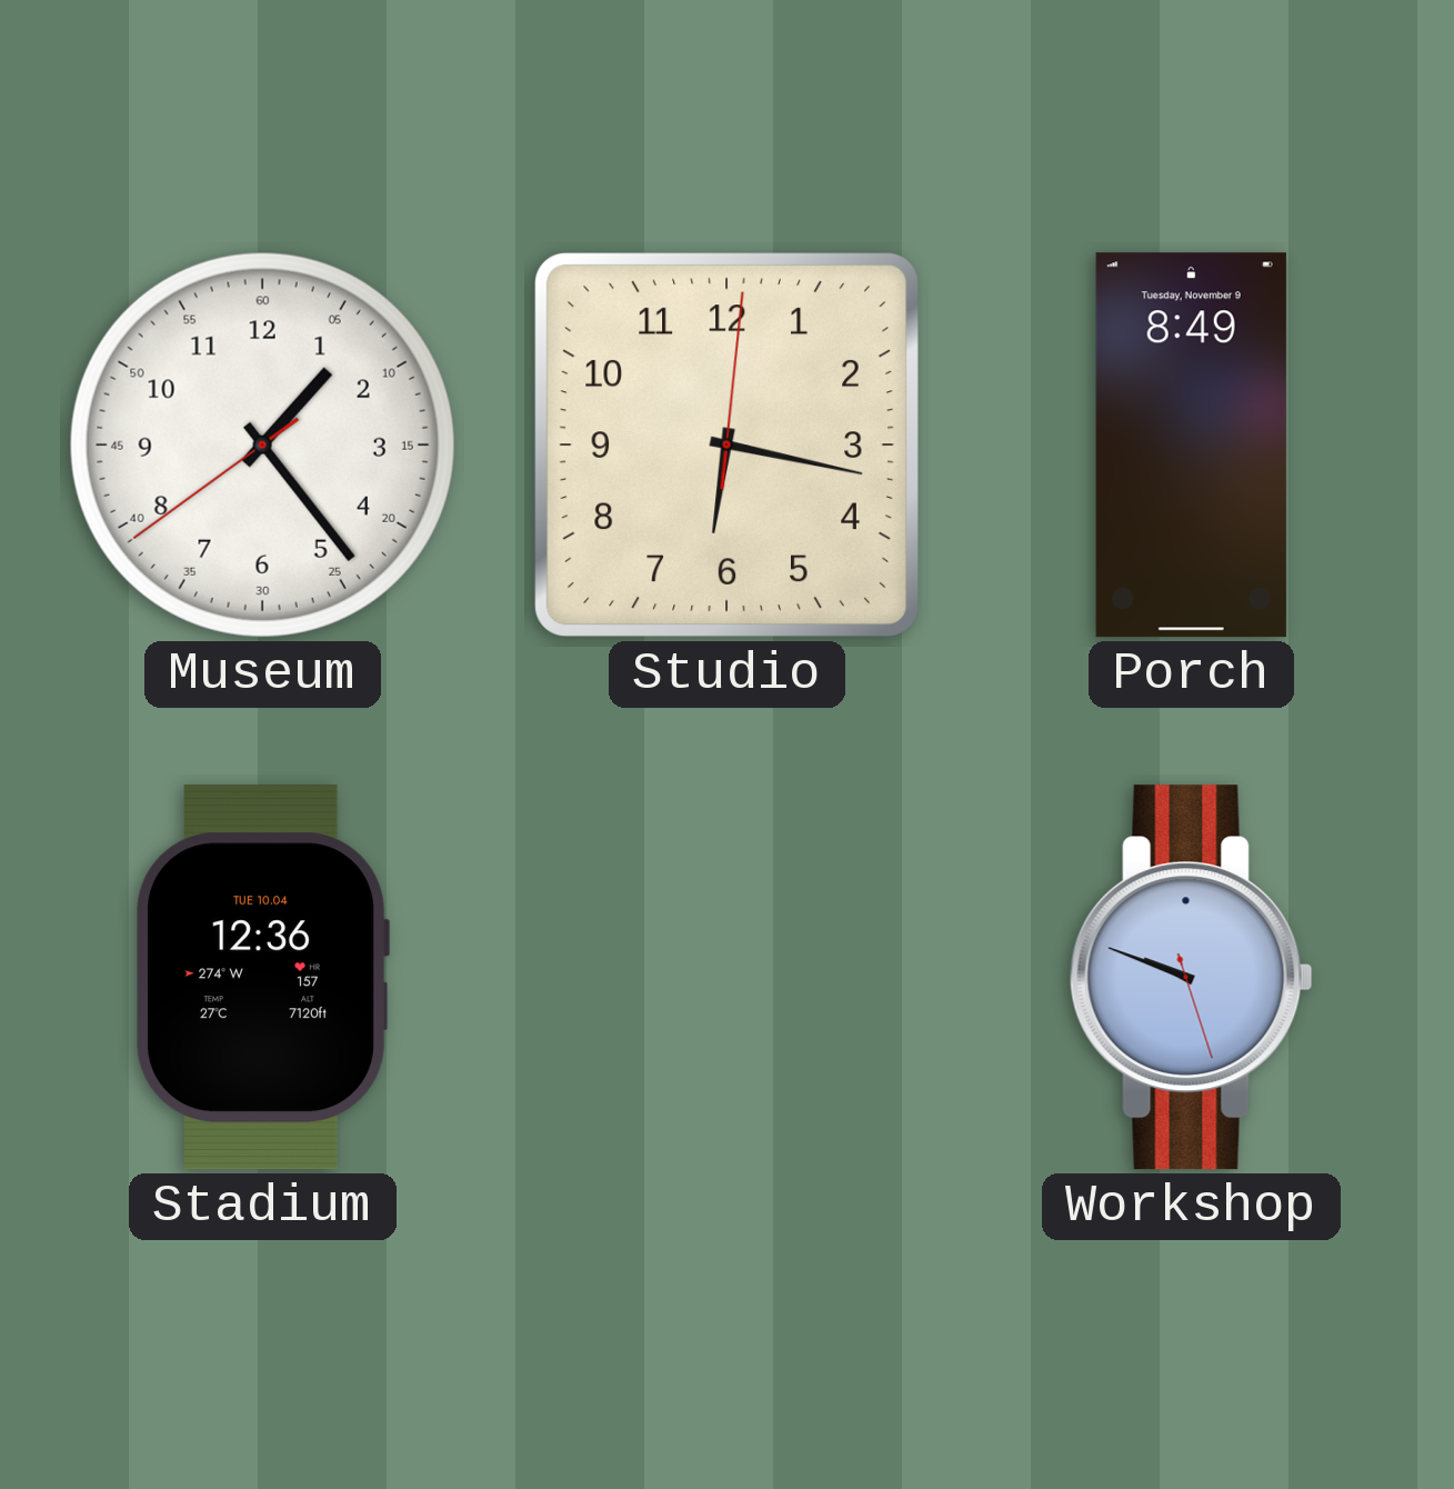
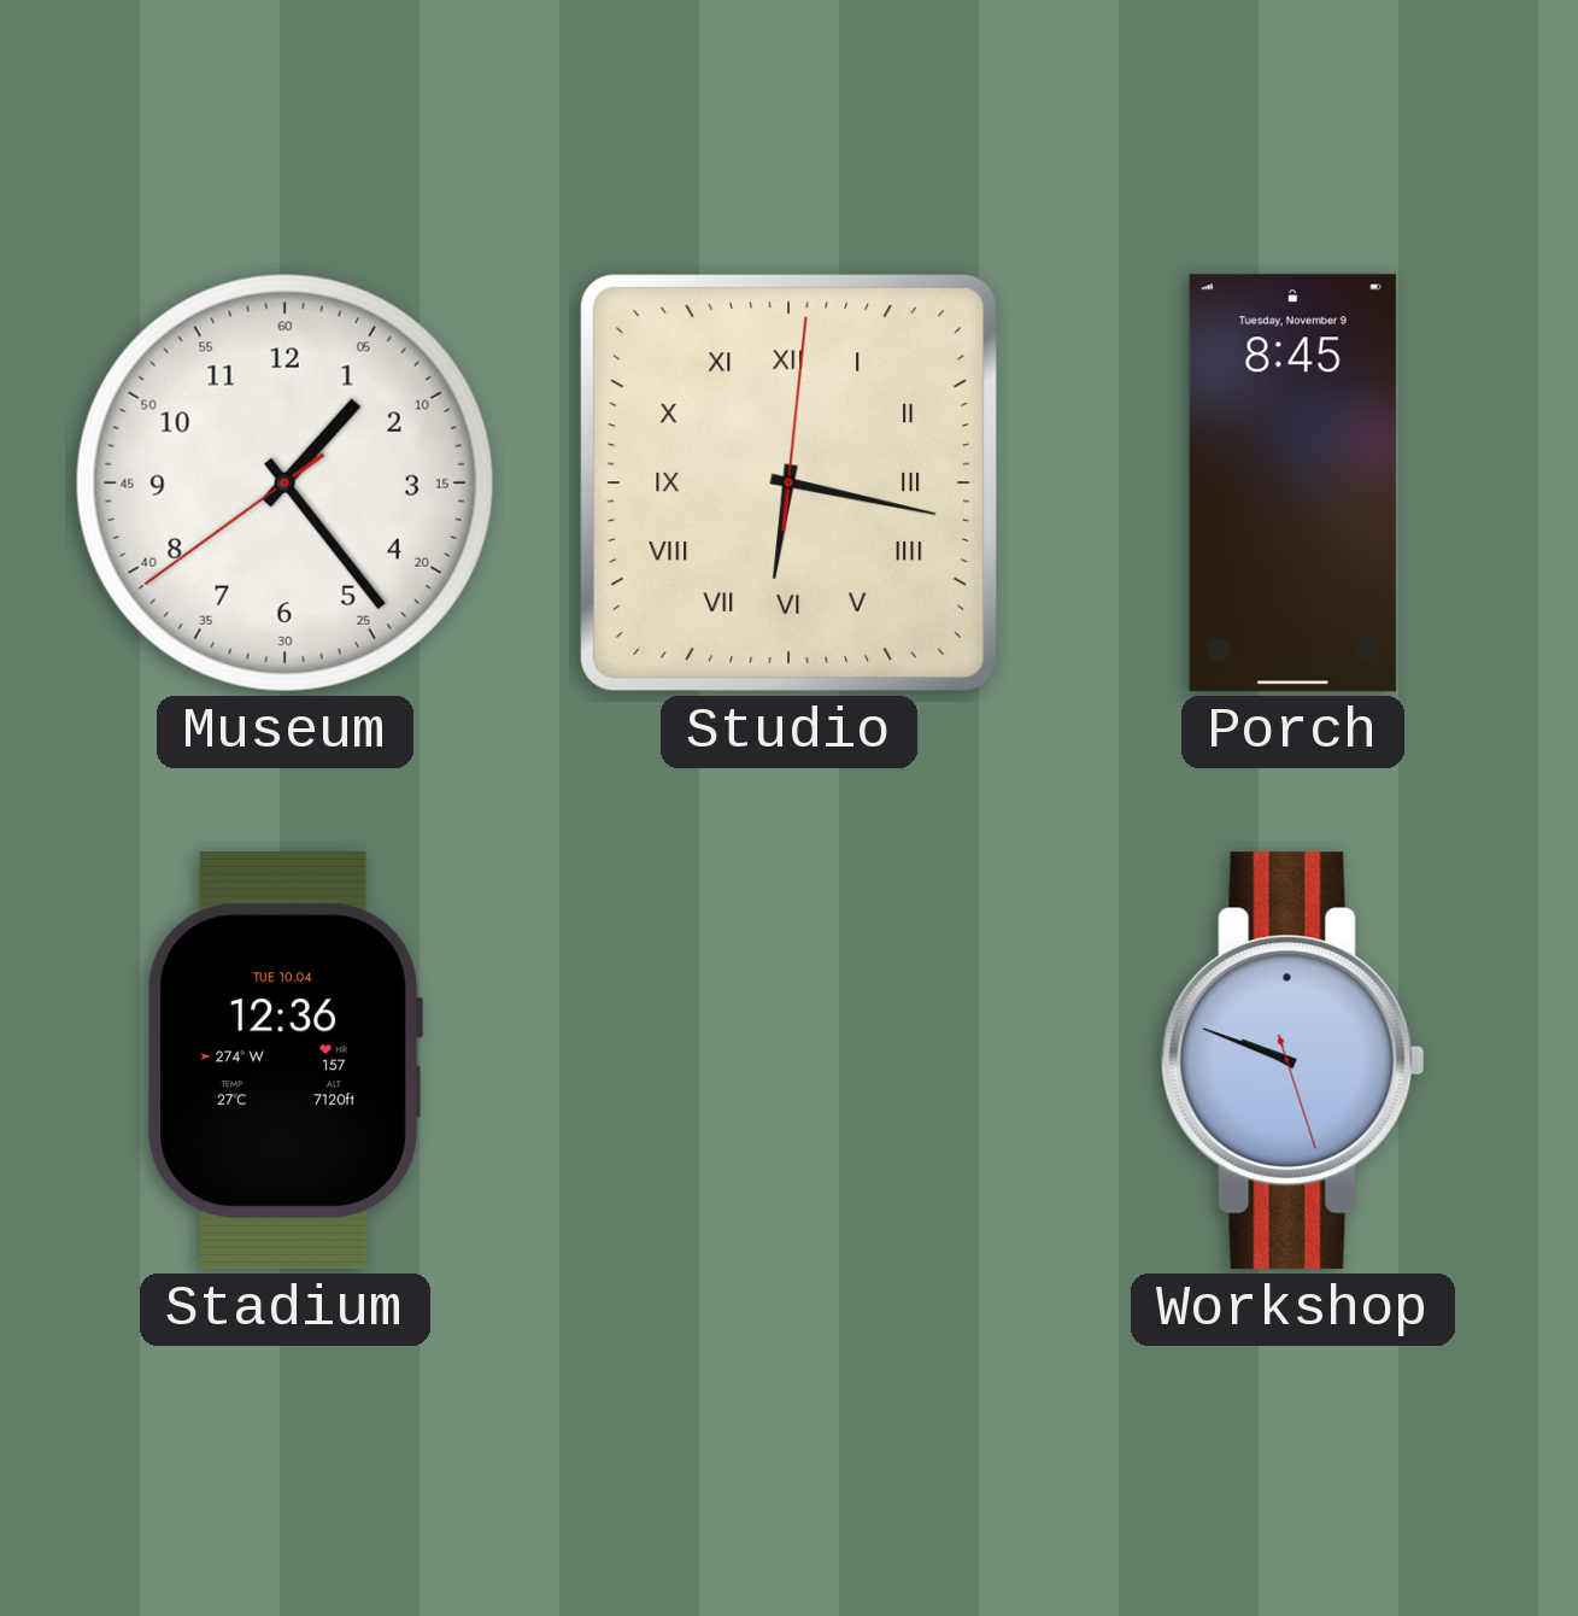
Studio numerals: Arabic -> Roman
Porch: 8:49 -> 8:45
